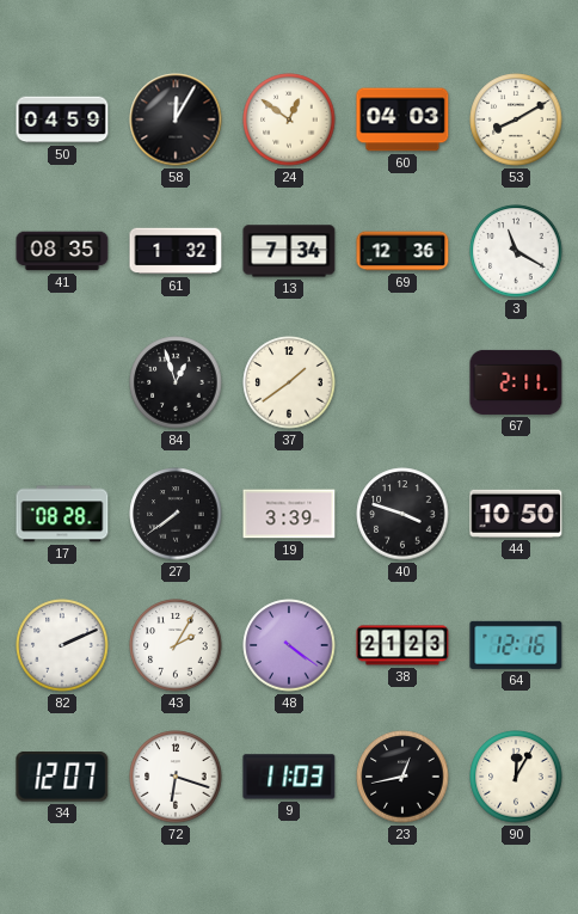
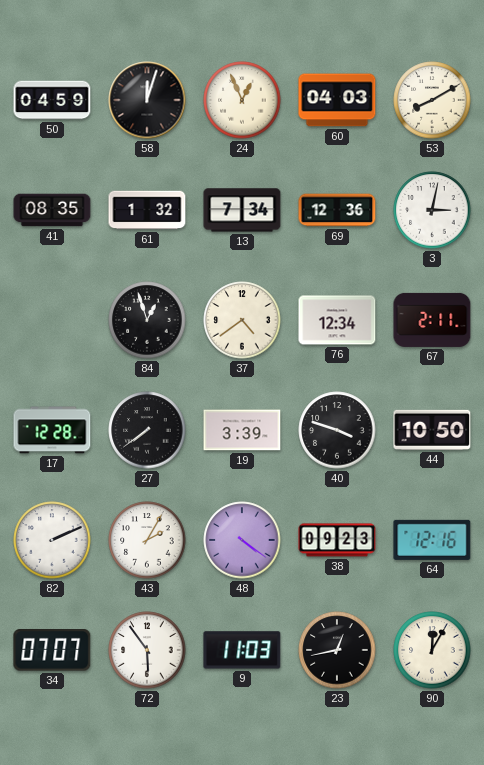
58: 12:05 -> 12:03
24: 12:51 -> 12:56
3: 11:20 -> 3:02
37: 1:39 -> 4:39
76: none -> 12:34
17: 08:28 -> 12:28
38: 21:23 -> 09:23
34: 12:07 -> 07:07
72: 6:18 -> 5:54
